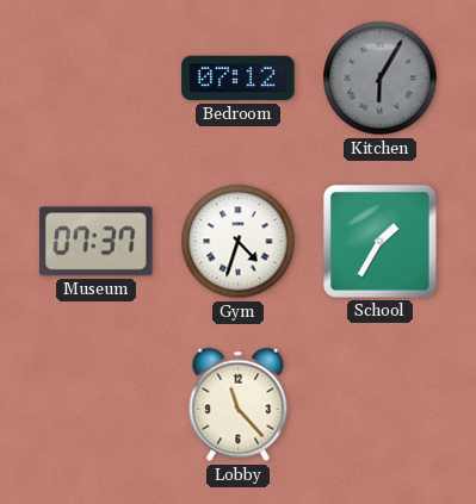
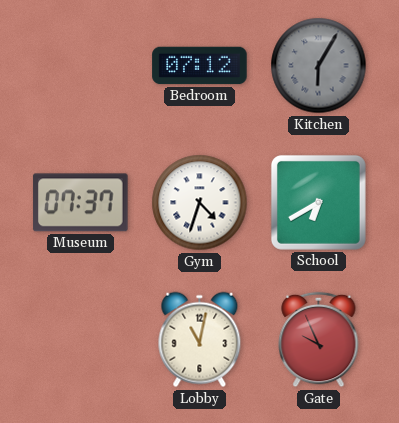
School: 1:35 -> 6:40
Lobby: 11:23 -> 11:02
Gate: none -> 9:56
